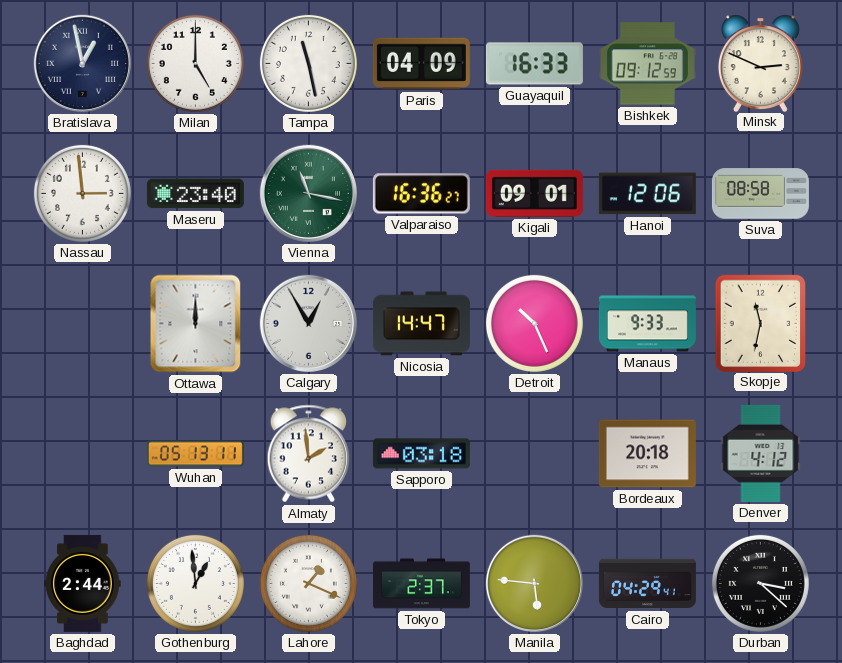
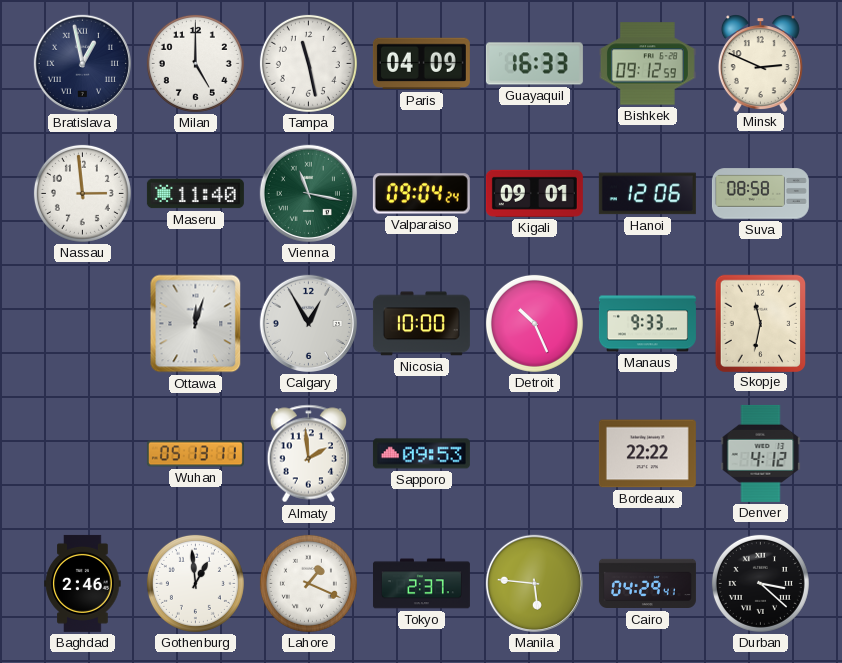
Maseru: 23:40 -> 11:40
Valparaiso: 16:36 -> 09:04
Ottawa: 12:00 -> 12:03
Nicosia: 14:47 -> 10:00
Sapporo: 03:18 -> 09:53
Bordeaux: 20:18 -> 22:22
Baghdad: 2:44 -> 2:46
